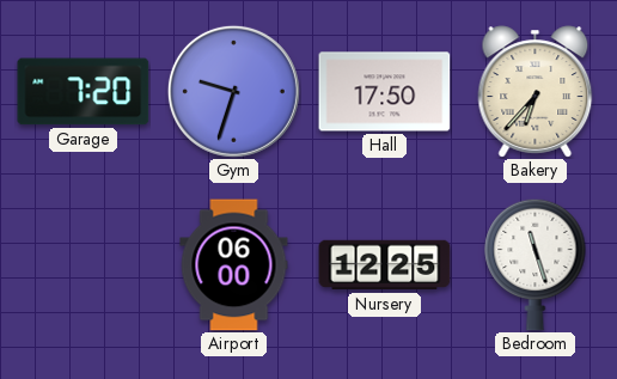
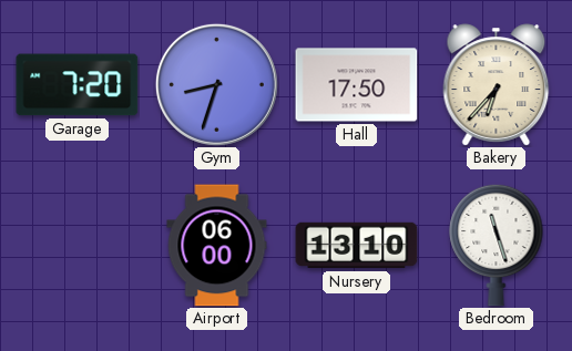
Gym: 9:33 -> 8:33
Nursery: 12:25 -> 13:10
